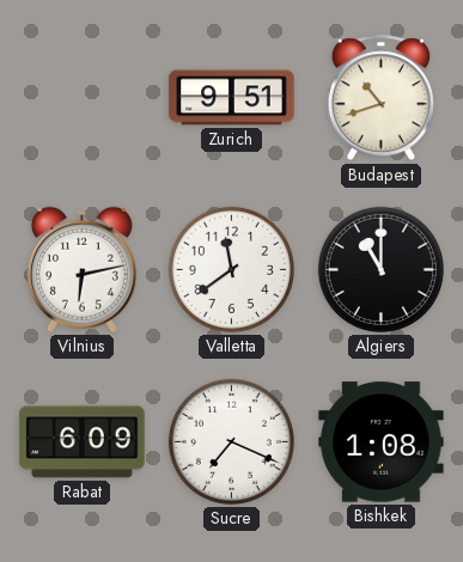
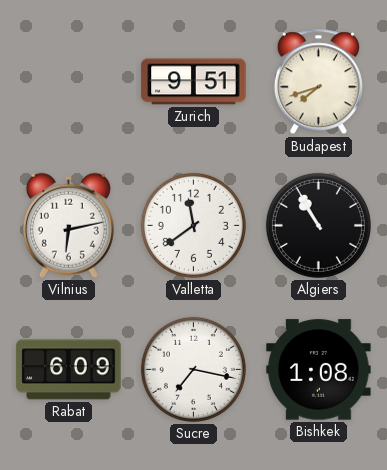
Budapest: 10:42 -> 7:42
Algiers: 11:00 -> 10:55
Sucre: 7:19 -> 7:17
